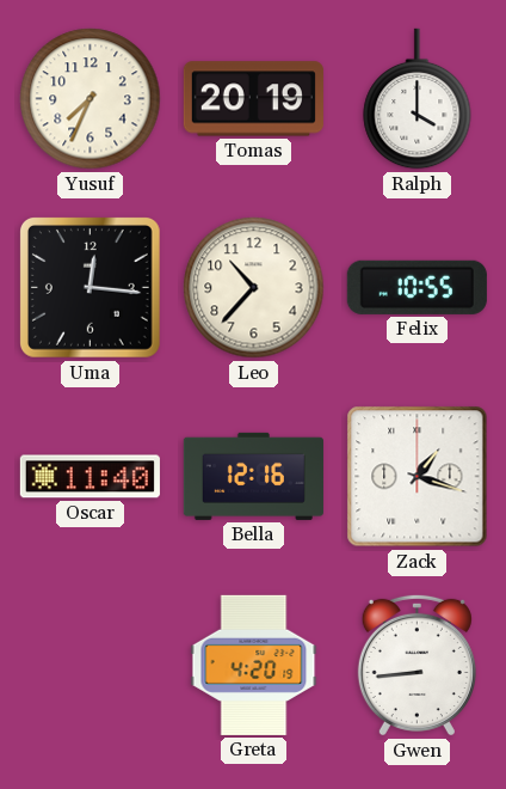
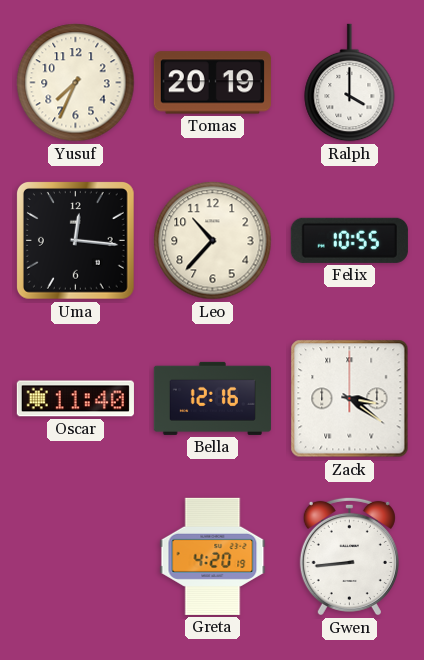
Zack: 1:18 -> 3:21
